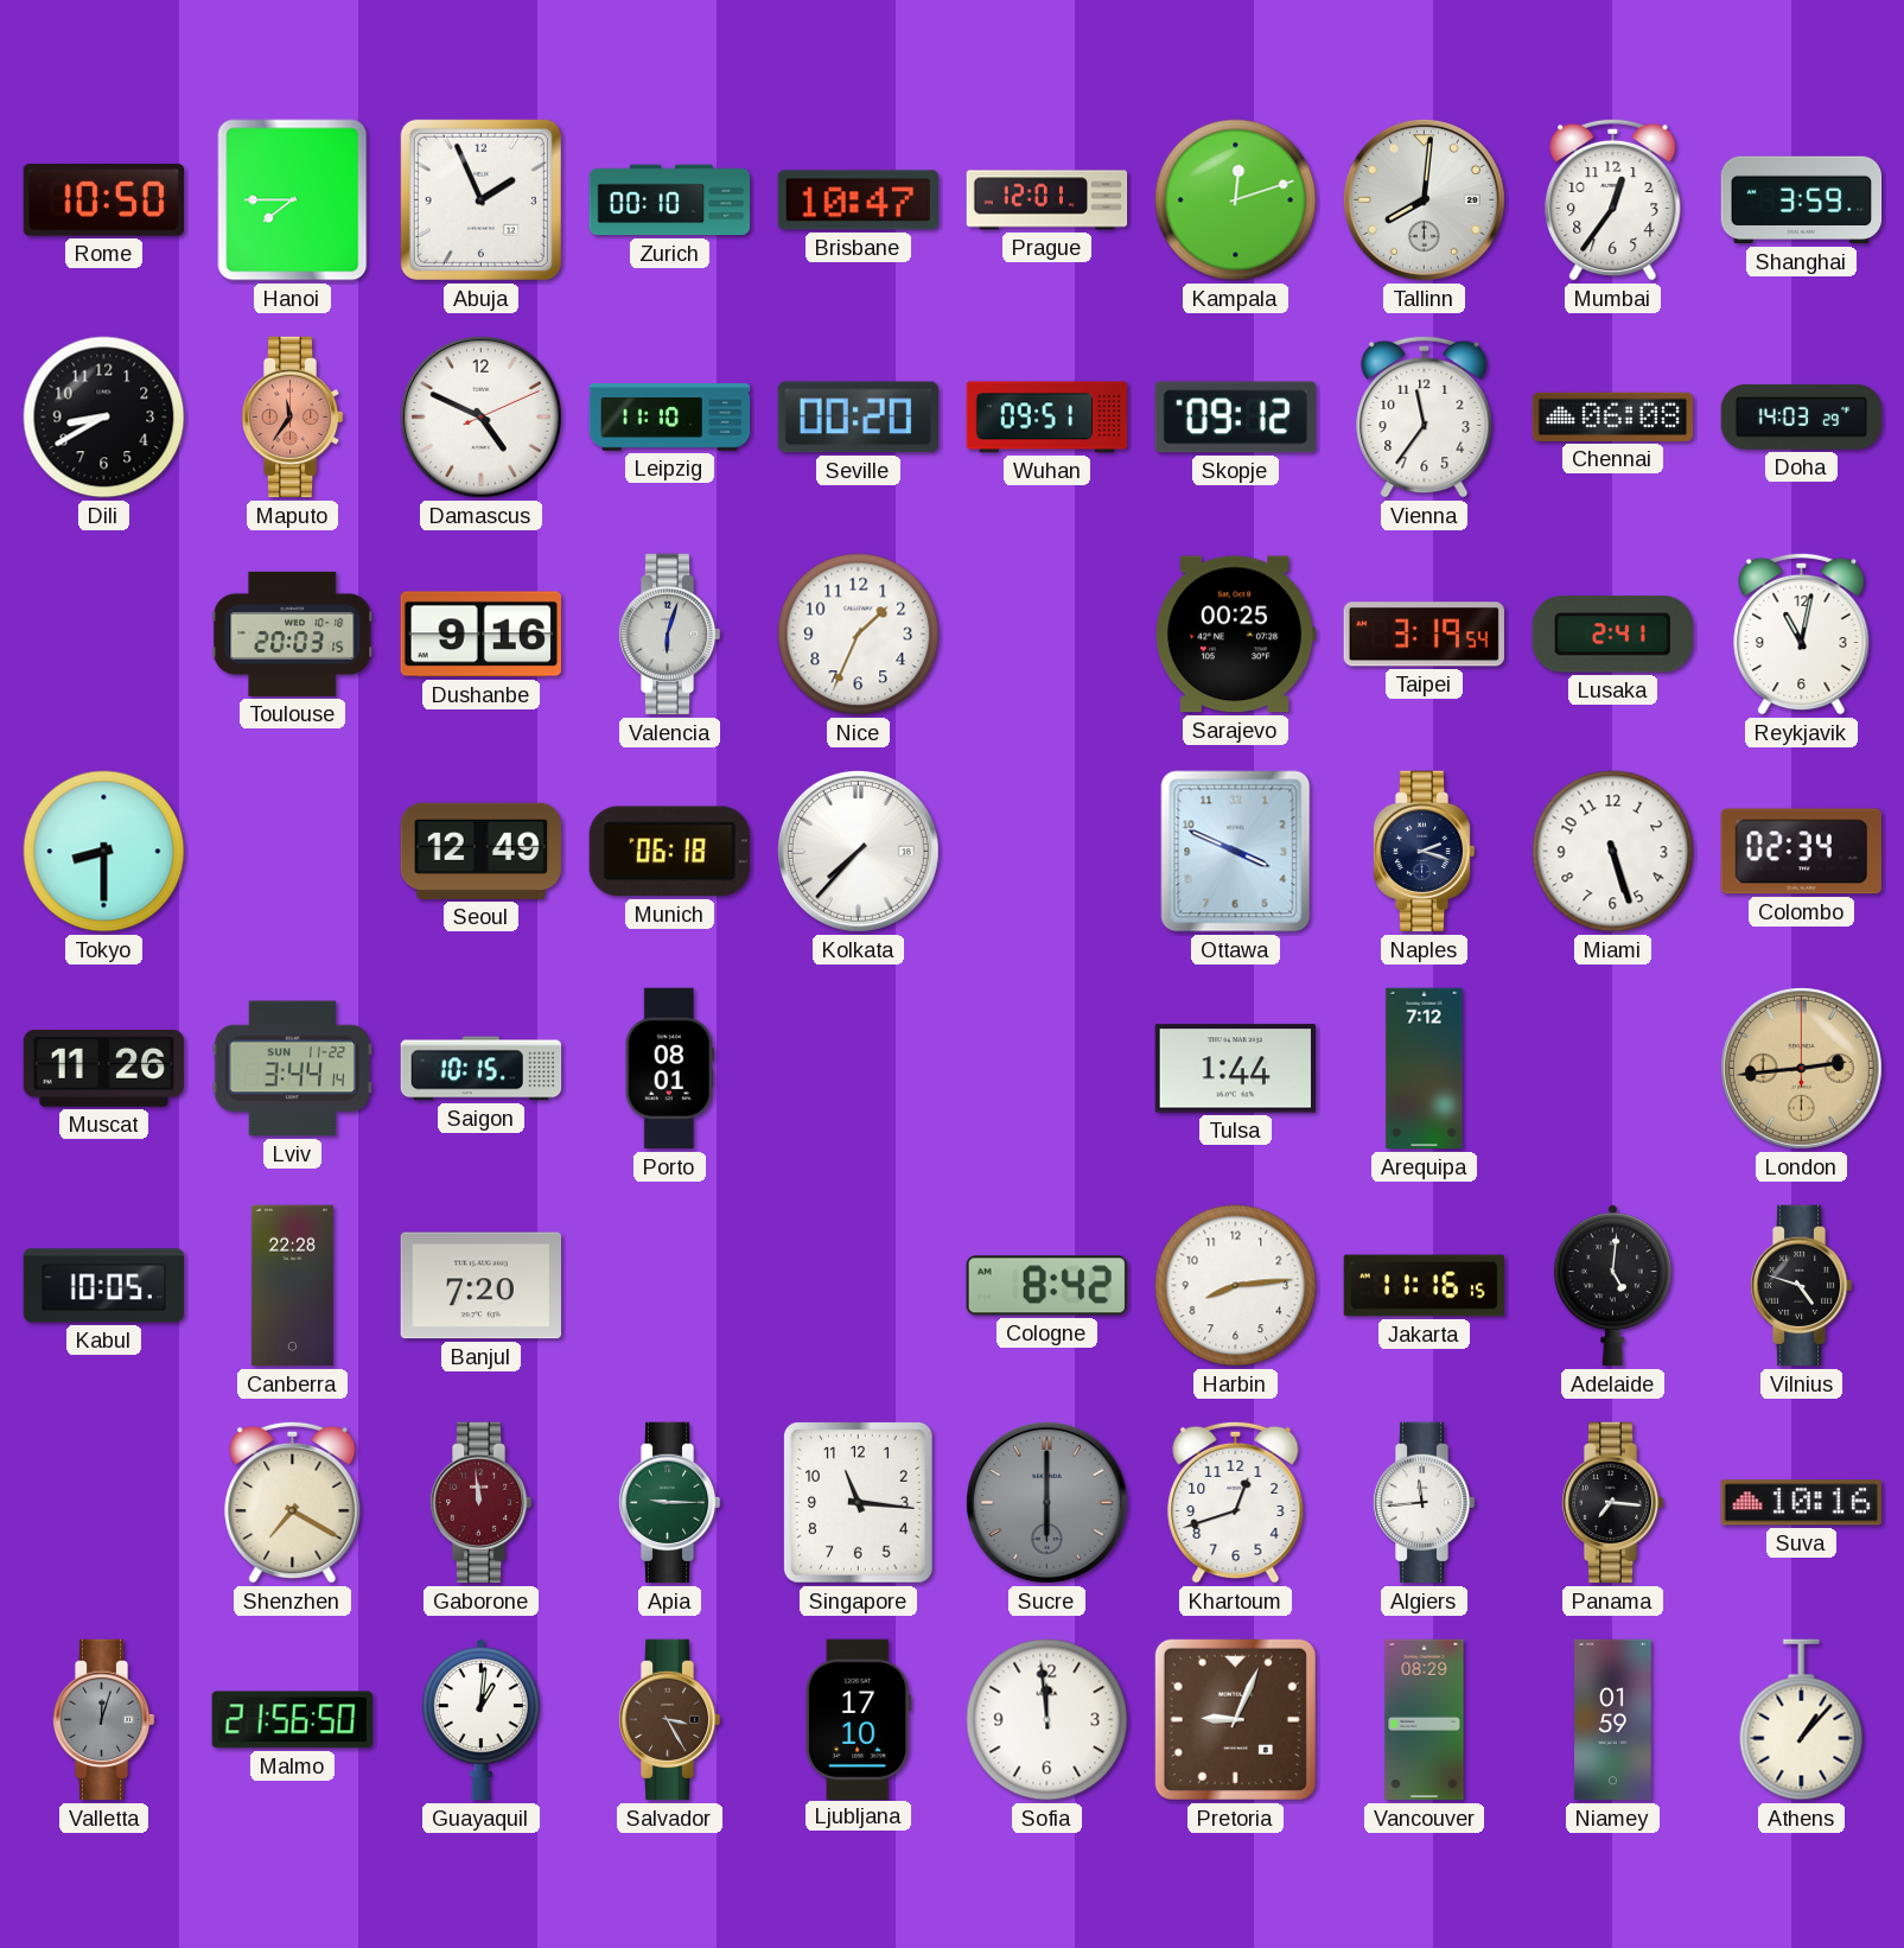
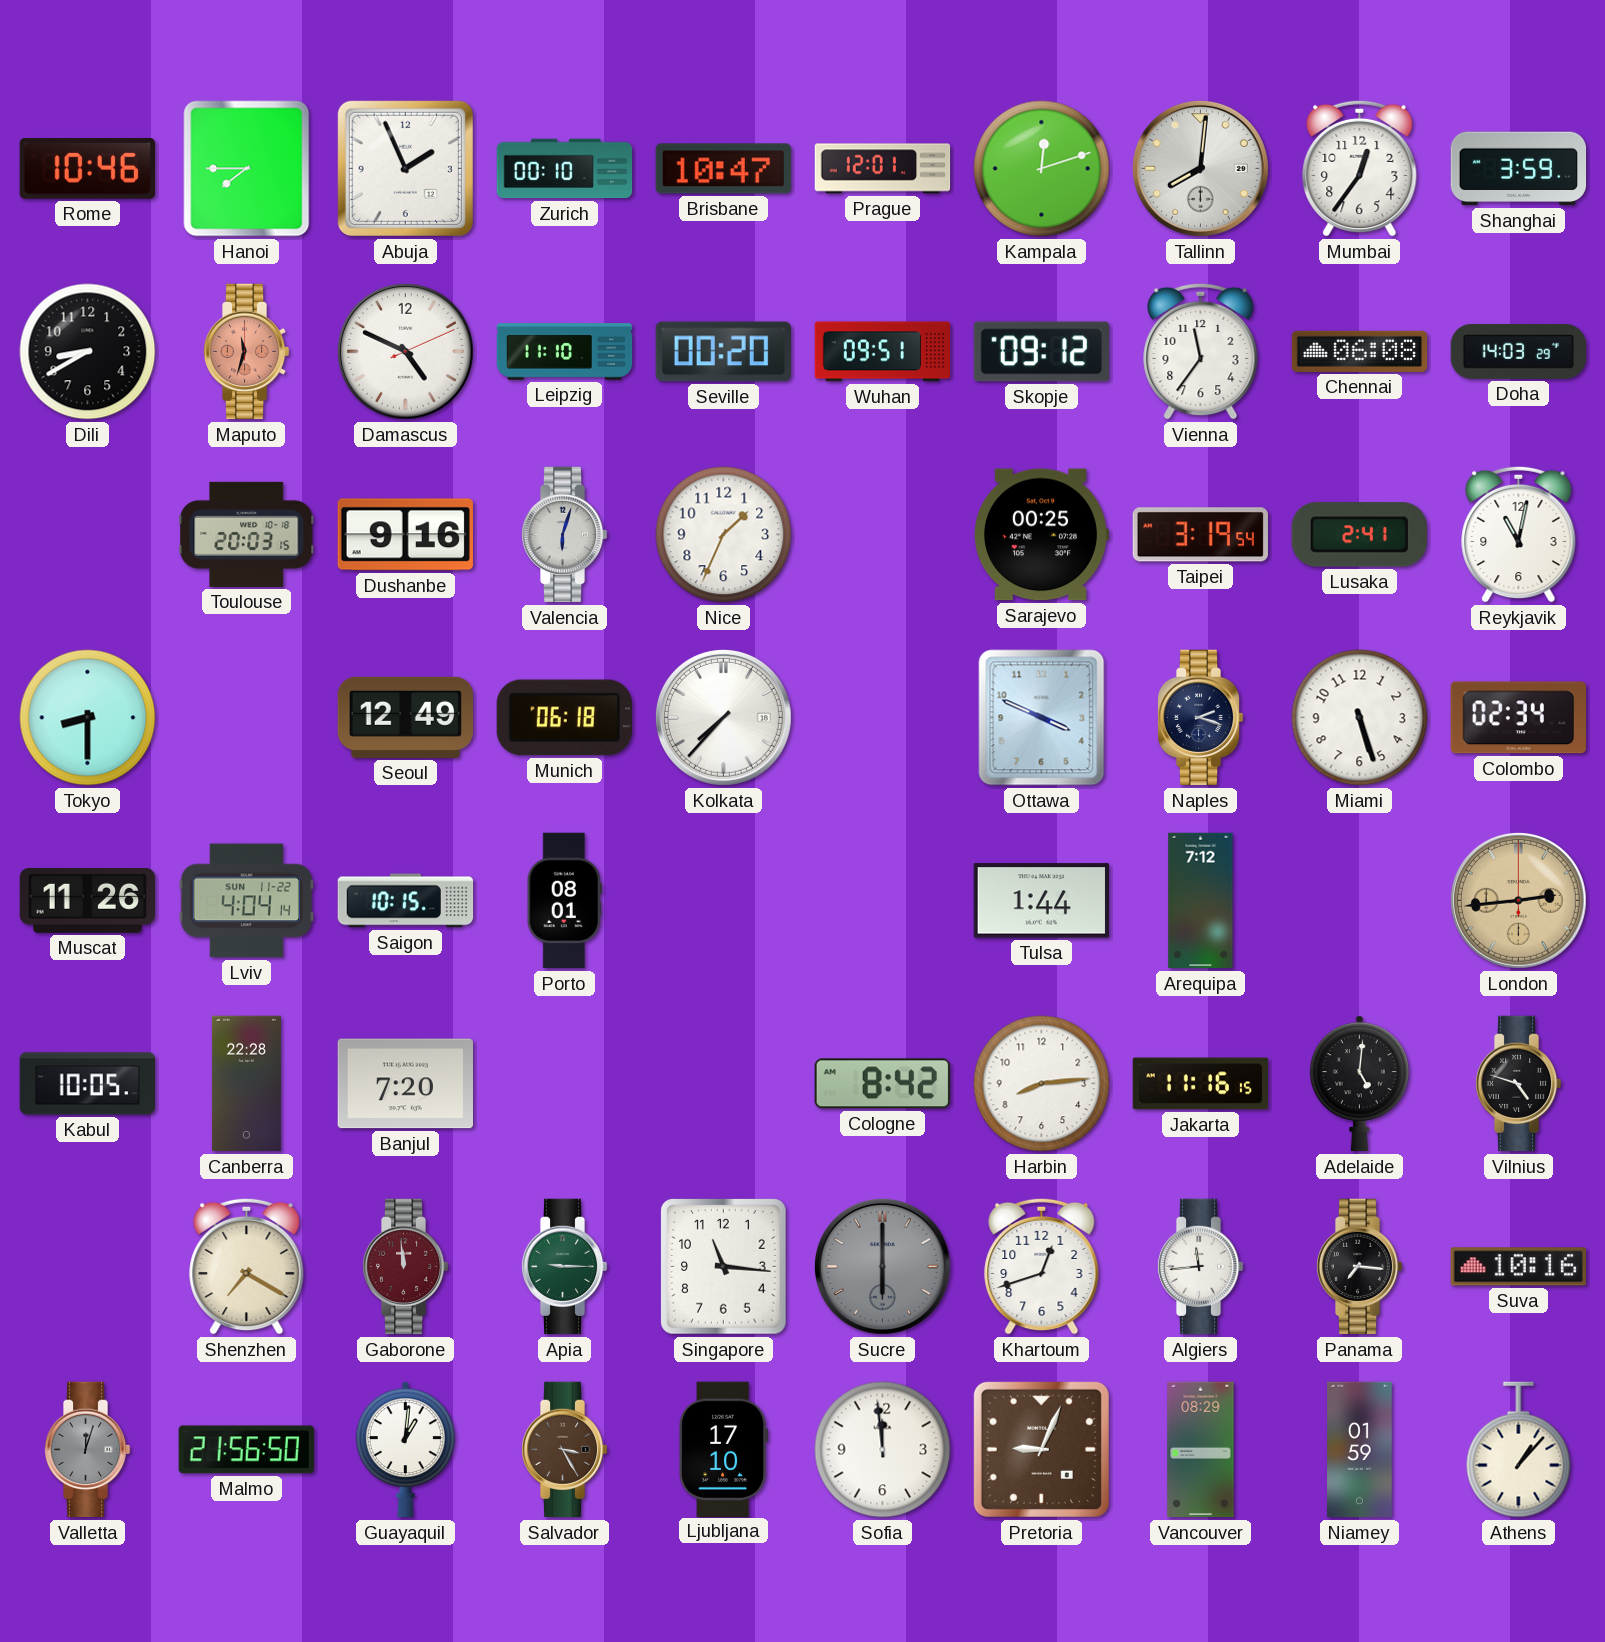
Rome: 10:50 -> 10:46
Maputo: 11:36 -> 11:33
Lviv: 3:44 -> 4:04
